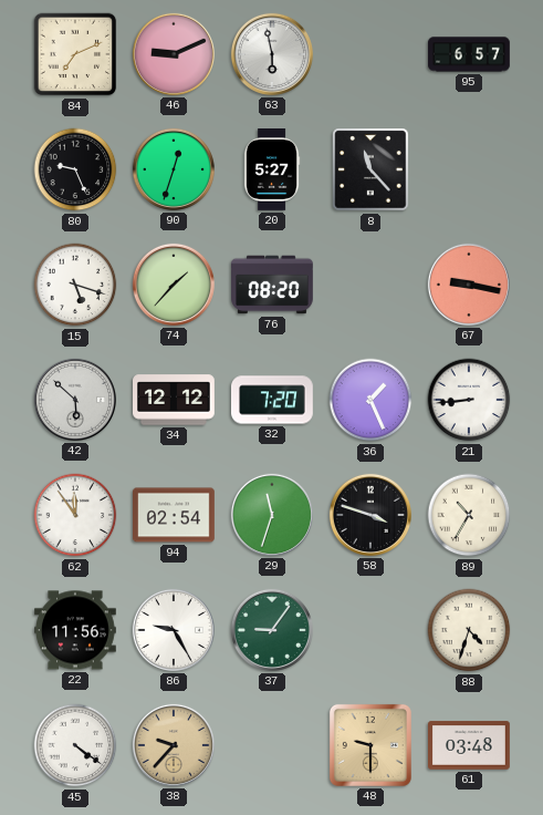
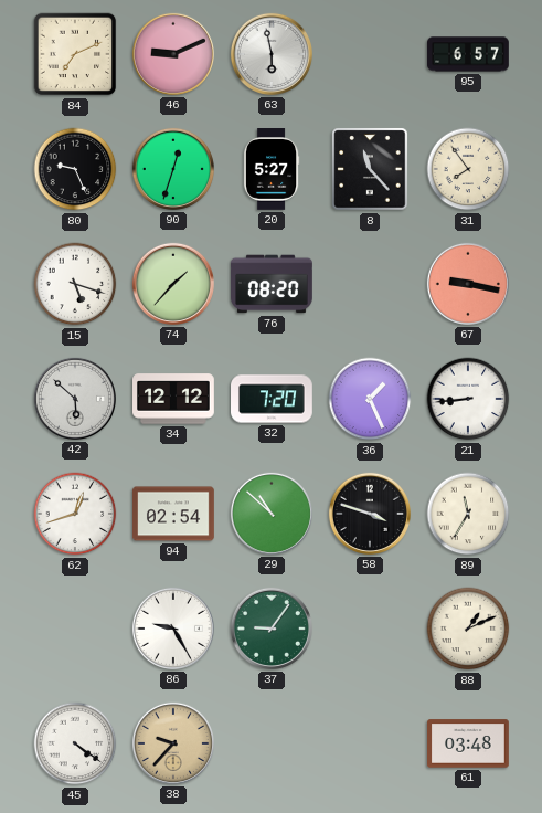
31: none -> 7:54
62: 11:54 -> 12:42
29: 11:33 -> 10:52
89: 10:35 -> 11:35
22: 11:56 -> none
88: 4:33 -> 1:11
48: 9:30 -> none
